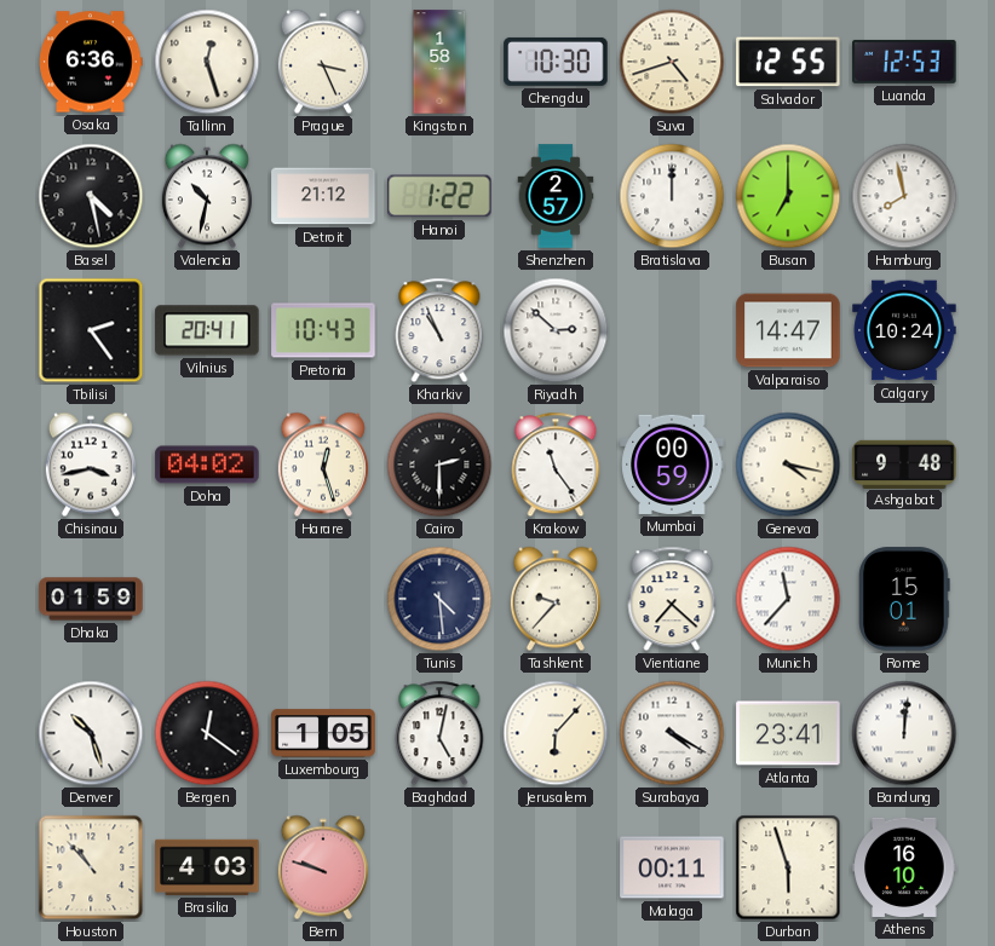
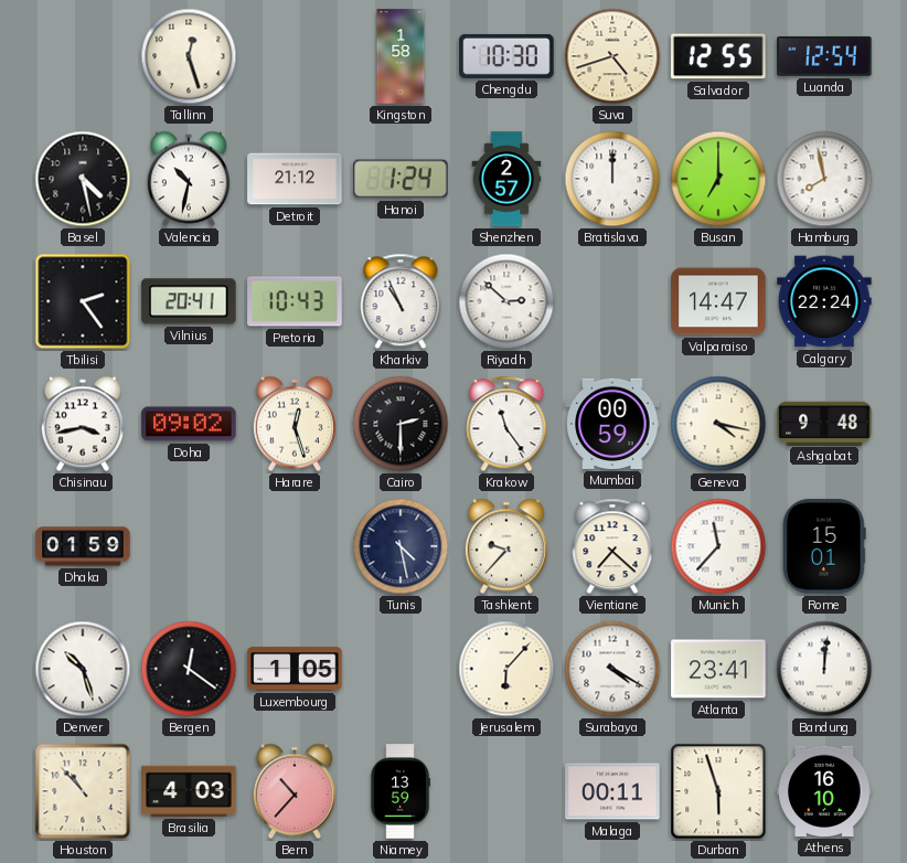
Osaka: 6:36 -> none
Prague: 3:26 -> none
Luanda: 12:53 -> 12:54
Hanoi: 1:22 -> 1:24
Calgary: 10:24 -> 22:24
Doha: 04:02 -> 09:02
Tunis: 4:29 -> 4:28
Baghdad: 5:02 -> none
Bern: 9:48 -> 10:37
Niamey: none -> 13:59
